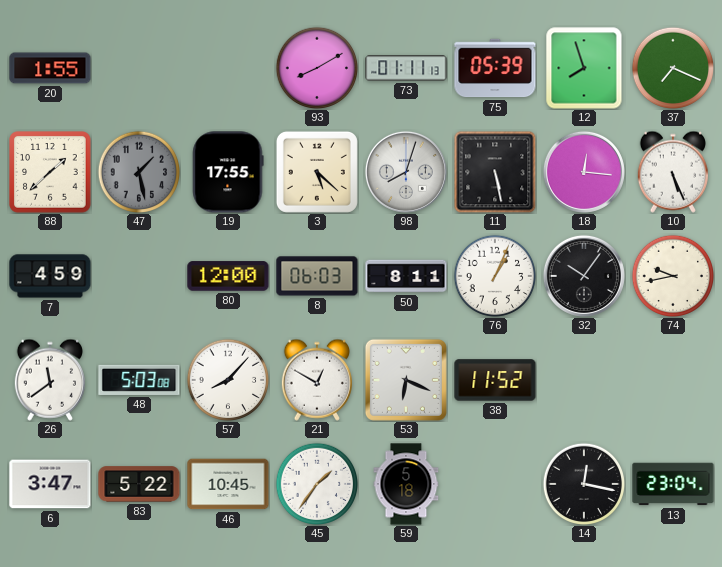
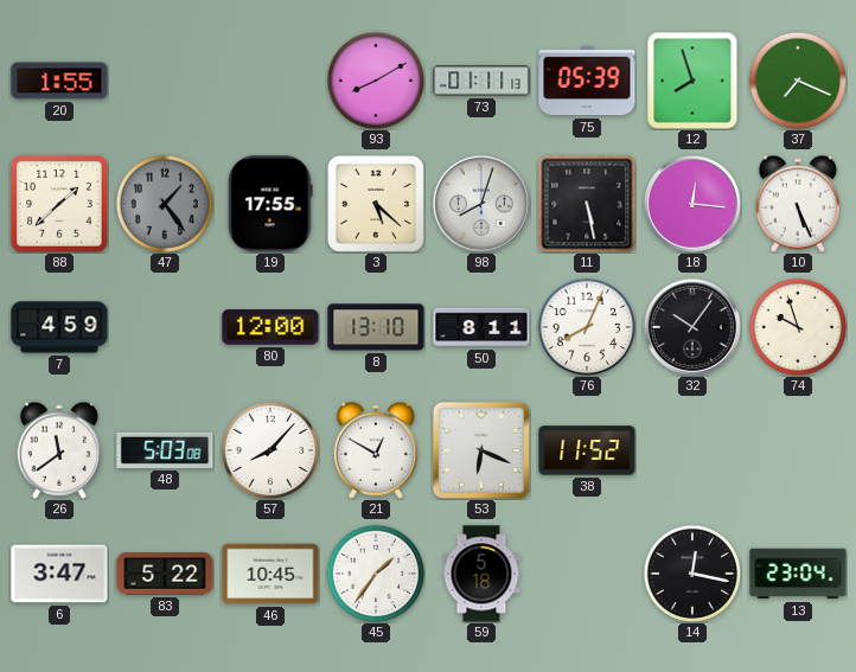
47: 1:28 -> 1:24
8: 06:03 -> 13:10
76: 1:04 -> 8:04
74: 9:43 -> 9:57
